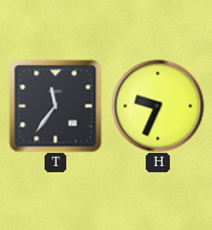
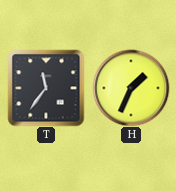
H: 9:34 -> 1:34
